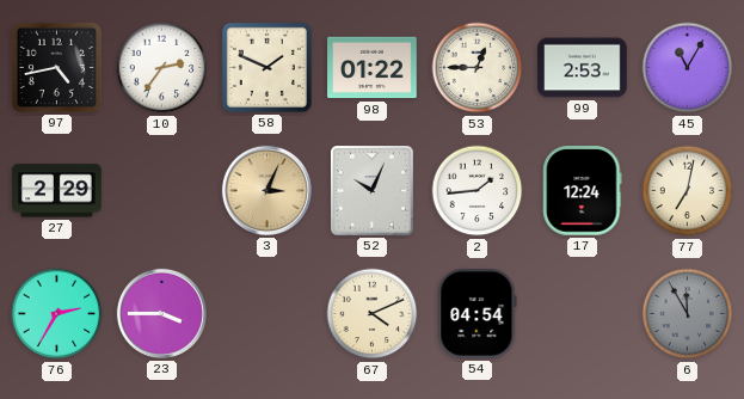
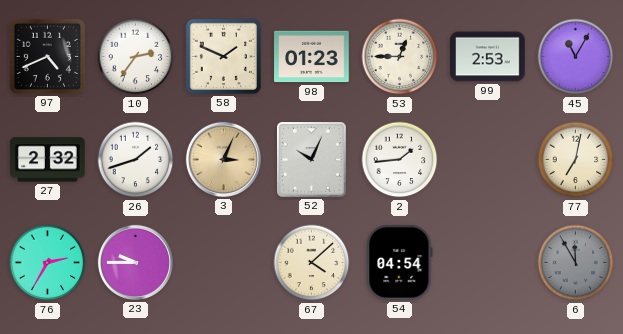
97: 4:43 -> 4:41
98: 01:22 -> 01:23
27: 2:29 -> 2:32
26: none -> 1:42
17: 12:24 -> none
23: 3:45 -> 9:45
67: 4:11 -> 4:08
